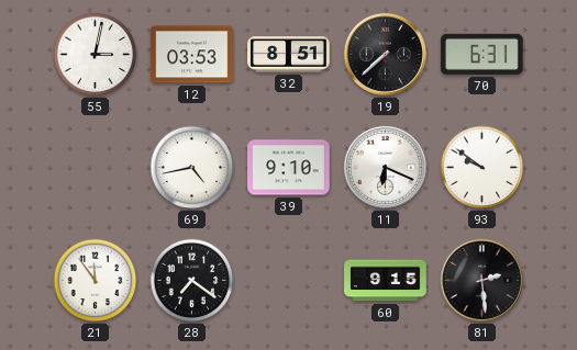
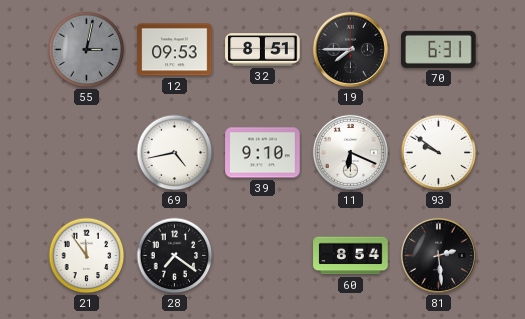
55 dial: white -> grey
12: 03:53 -> 09:53
19: 7:38 -> 7:45
60: 9:15 -> 8:54
